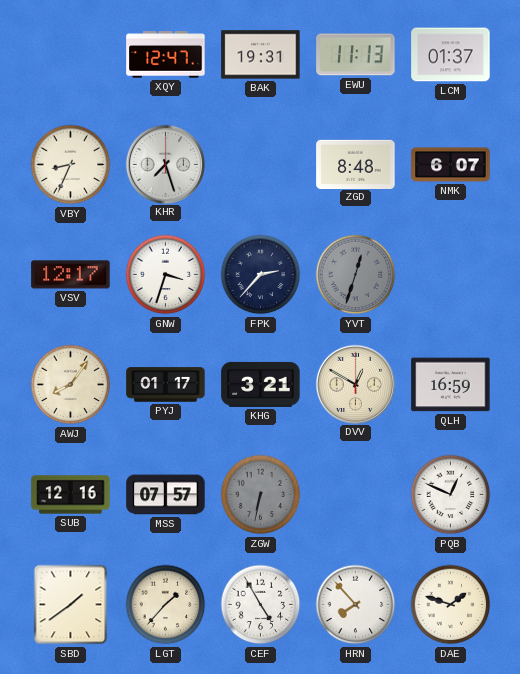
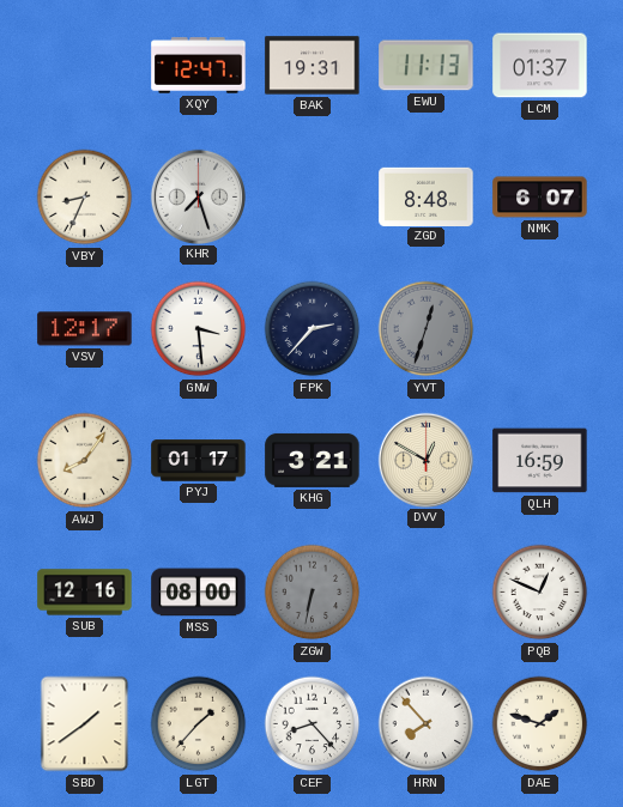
GNW: 3:33 -> 3:29
MSS: 07:57 -> 08:00
CEF: 4:55 -> 8:23
